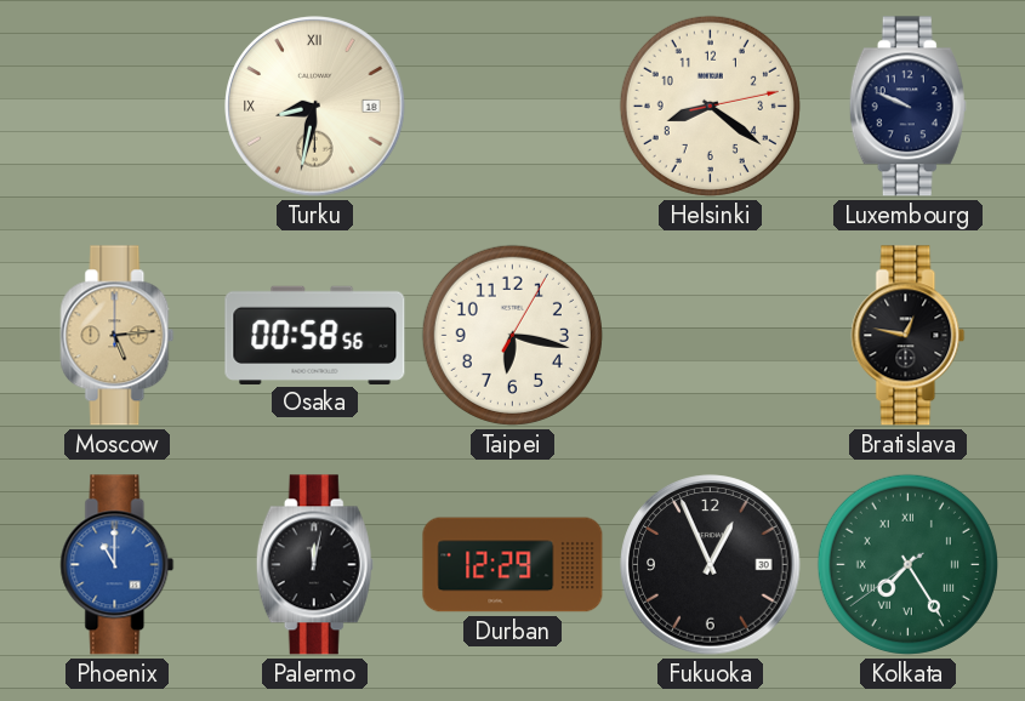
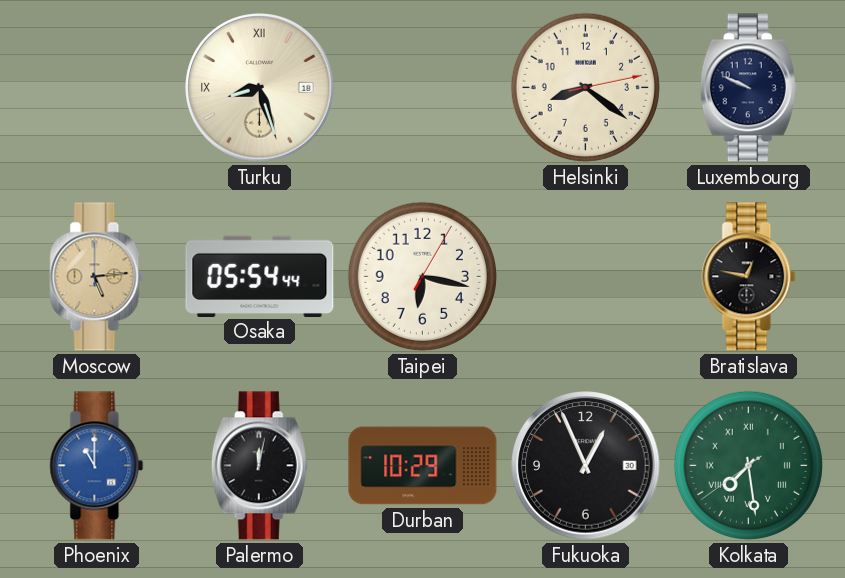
Turku: 8:32 -> 8:27
Osaka: 00:58 -> 05:54
Durban: 12:29 -> 10:29
Kolkata: 7:24 -> 7:28
